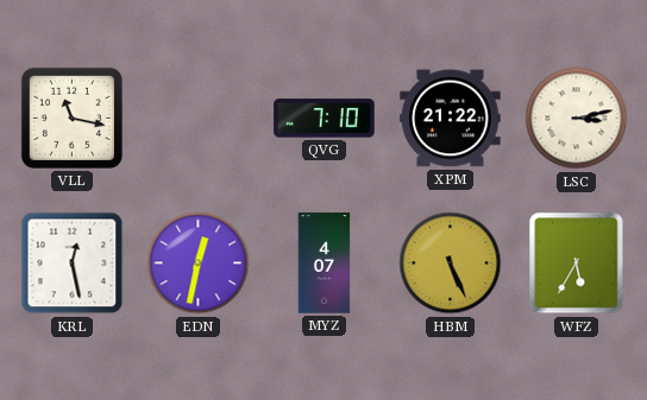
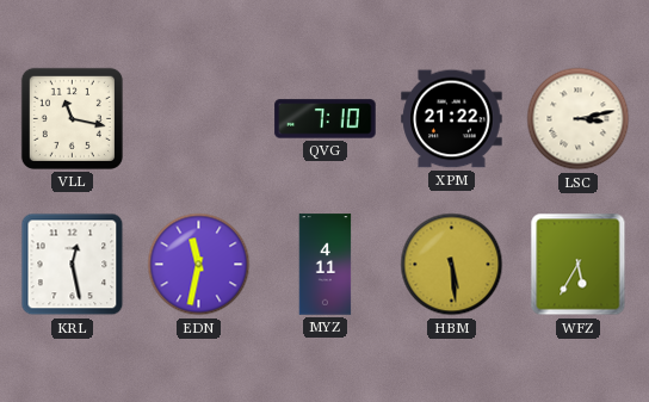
EDN: 12:32 -> 11:32
MYZ: 4:07 -> 4:11
HBM: 5:26 -> 5:29
